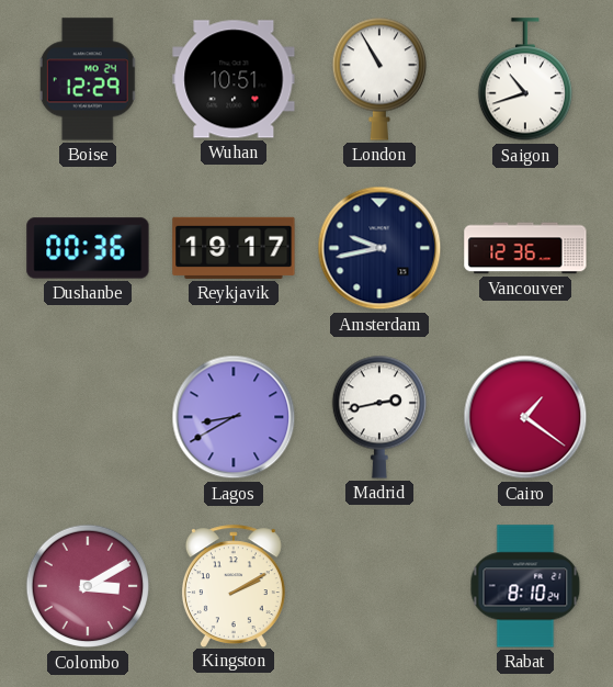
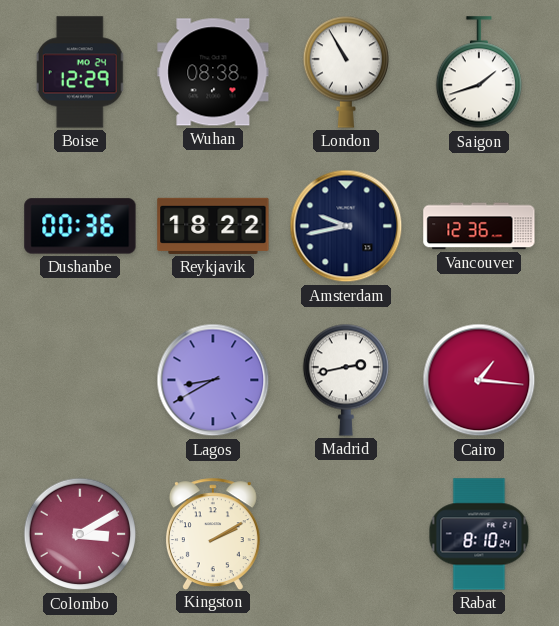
Wuhan: 10:51 -> 08:38
Saigon: 10:42 -> 1:42
Reykjavik: 19:17 -> 18:22
Cairo: 1:21 -> 1:16
